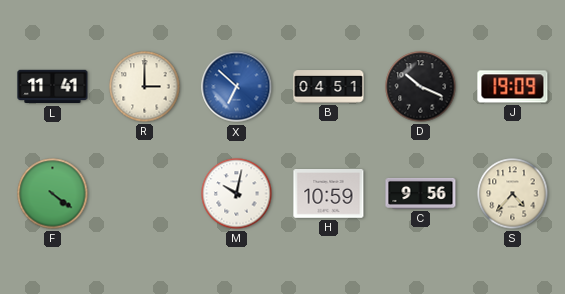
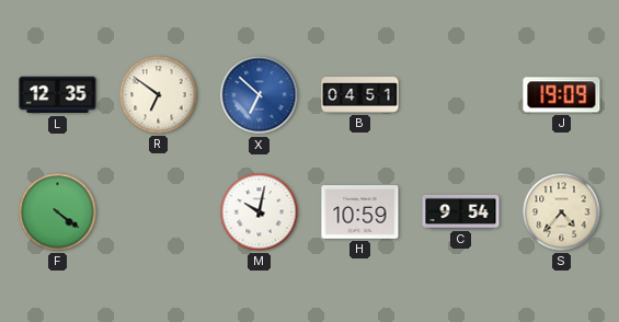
L: 11:41 -> 12:35
R: 3:00 -> 6:51
D: 10:19 -> none
C: 9:56 -> 9:54
